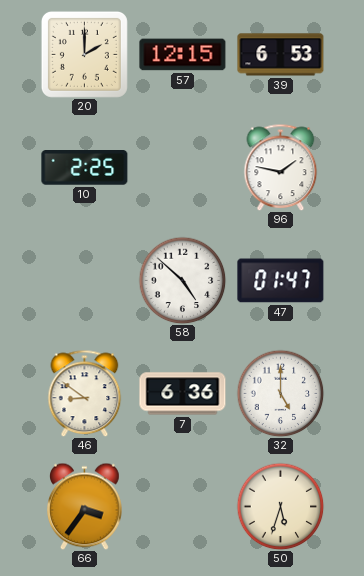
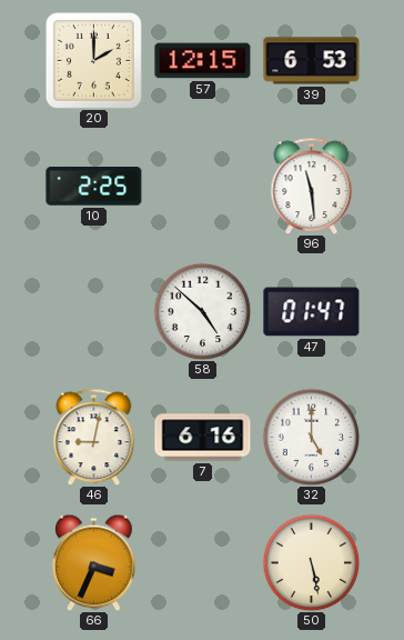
96: 1:47 -> 11:29
46: 8:51 -> 9:02
7: 6:36 -> 6:16
66: 3:36 -> 3:34
50: 5:33 -> 5:28
